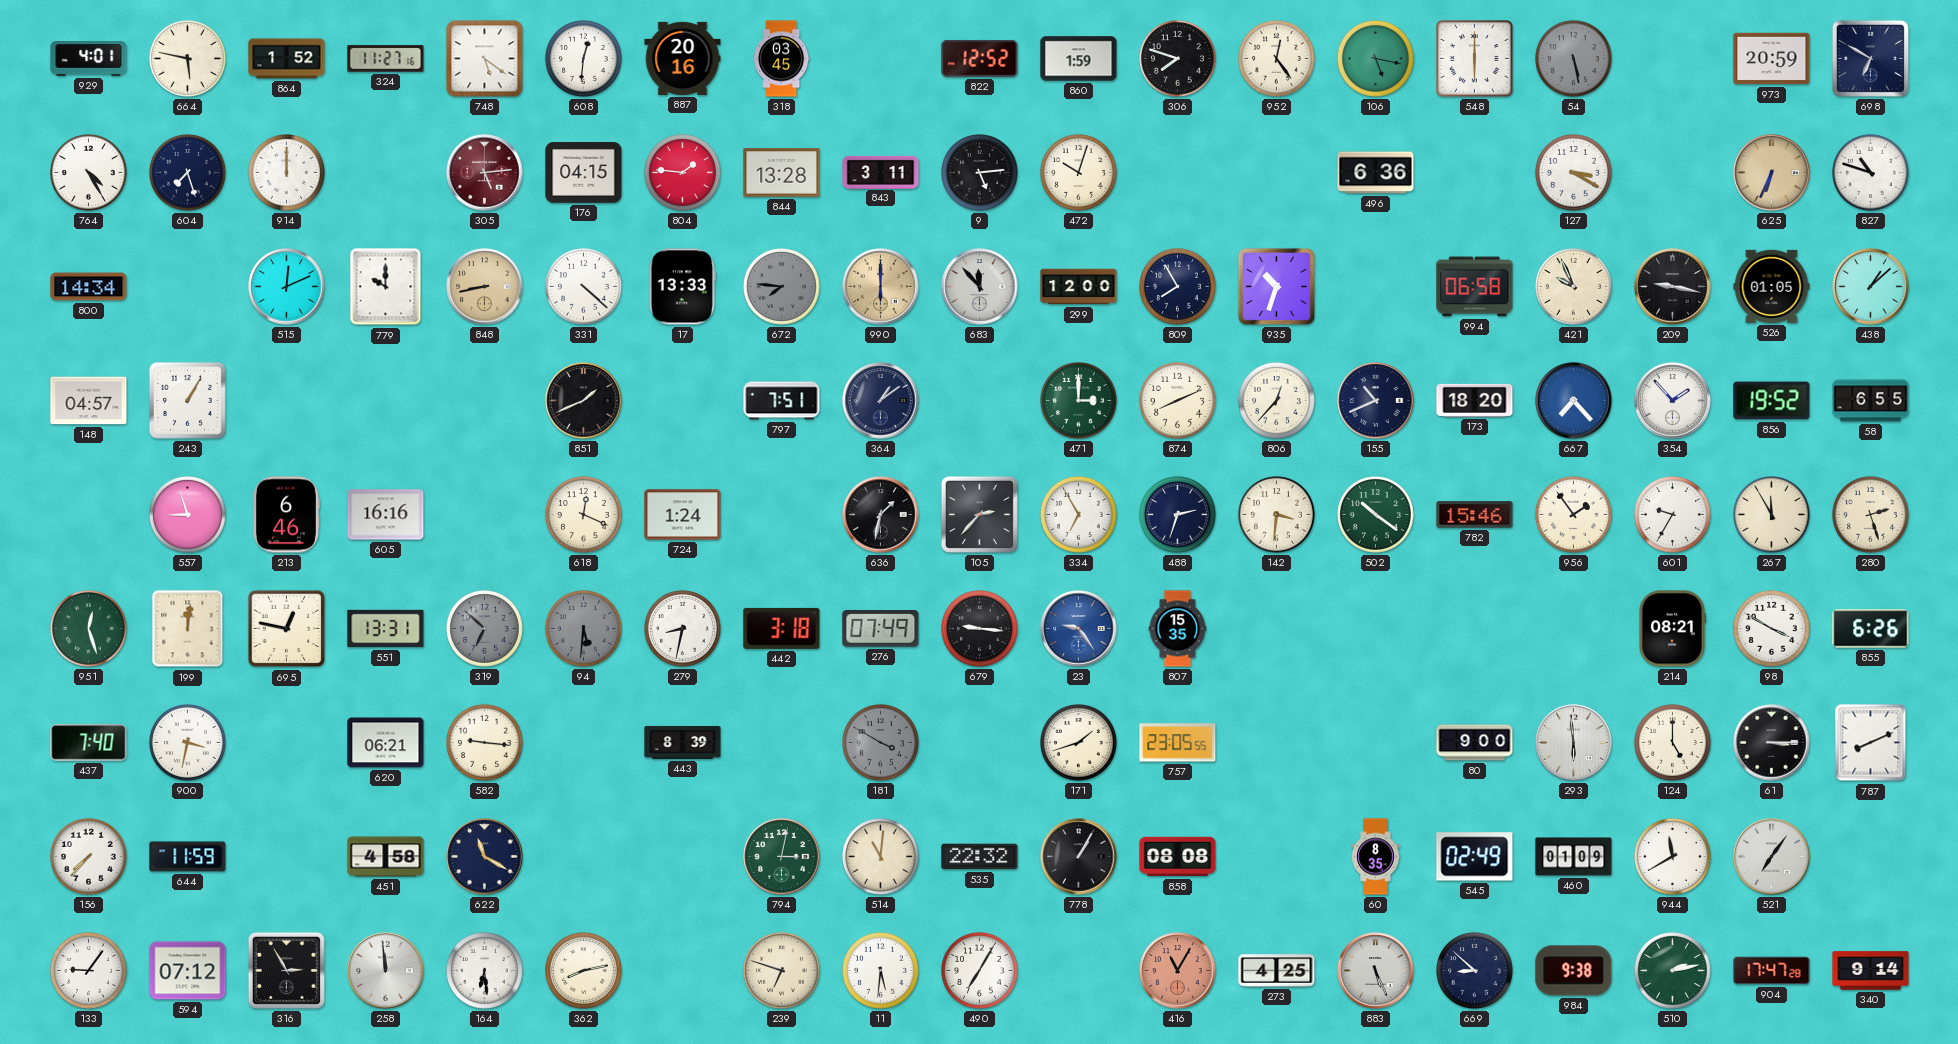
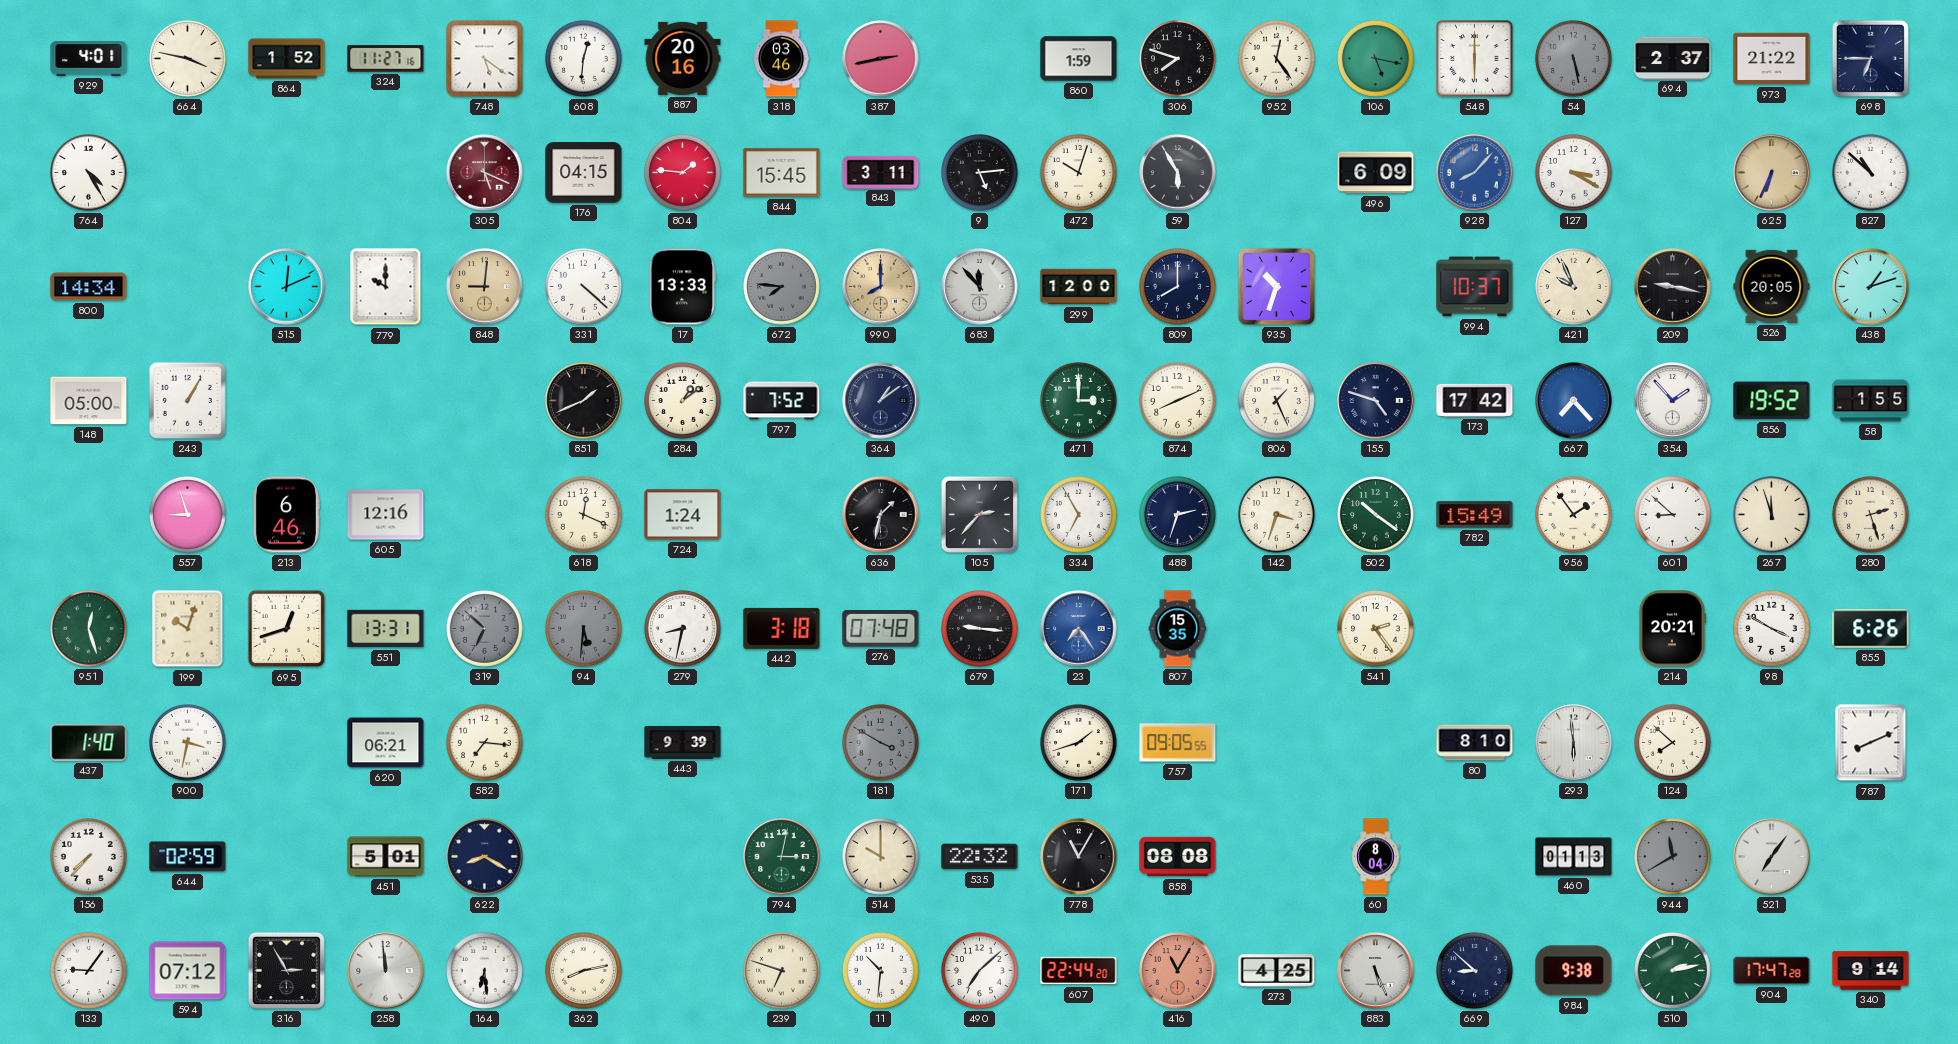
664: 5:47 -> 3:47
318: 03:45 -> 03:46
387: none -> 2:43
822: 12:52 -> none
694: none -> 2:37
973: 20:59 -> 21:22
698: 6:50 -> 6:45
604: 7:27 -> none
914: 12:00 -> none
305: 5:14 -> 5:19
844: 13:28 -> 15:45
59: none -> 5:55
496: 6:36 -> 6:09
928: none -> 8:07
827: 10:48 -> 10:52
848: 8:43 -> 9:01
990: 6:00 -> 8:00
809: 7:55 -> 8:00
994: 06:58 -> 10:37
526: 01:05 -> 20:05
438: 1:08 -> 1:12
148: 04:57 -> 05:00
284: none -> 1:09
797: 7:51 -> 7:52
806: 12:37 -> 1:26
155: 10:41 -> 4:48
173: 18:20 -> 17:42
58: 6:55 -> 1:55
605: 16:16 -> 12:16
142: 3:31 -> 3:33
782: 15:46 -> 15:49
601: 9:35 -> 8:52
267: 11:55 -> 11:57
199: 12:01 -> 10:03
695: 12:47 -> 12:42
276: 07:49 -> 07:48
23: 9:24 -> 7:24
541: none -> 2:24
214: 08:21 -> 20:21
437: 7:40 -> 1:40
582: 9:16 -> 7:16
443: 8:39 -> 9:39
757: 23:05 -> 09:05
80: 9:00 -> 8:10
124: 5:00 -> 7:52
61: 3:15 -> none
644: 11:59 -> 02:59
451: 4:58 -> 5:01
622: 11:20 -> 8:20
514: 11:01 -> 10:00
778: 1:05 -> 11:05
60: 8:35 -> 8:04
545: 02:49 -> none
460: 01:09 -> 01:13
944 dial: white -> grey
11: 5:31 -> 10:31
490: 7:05 -> 7:08
607: none -> 22:44
